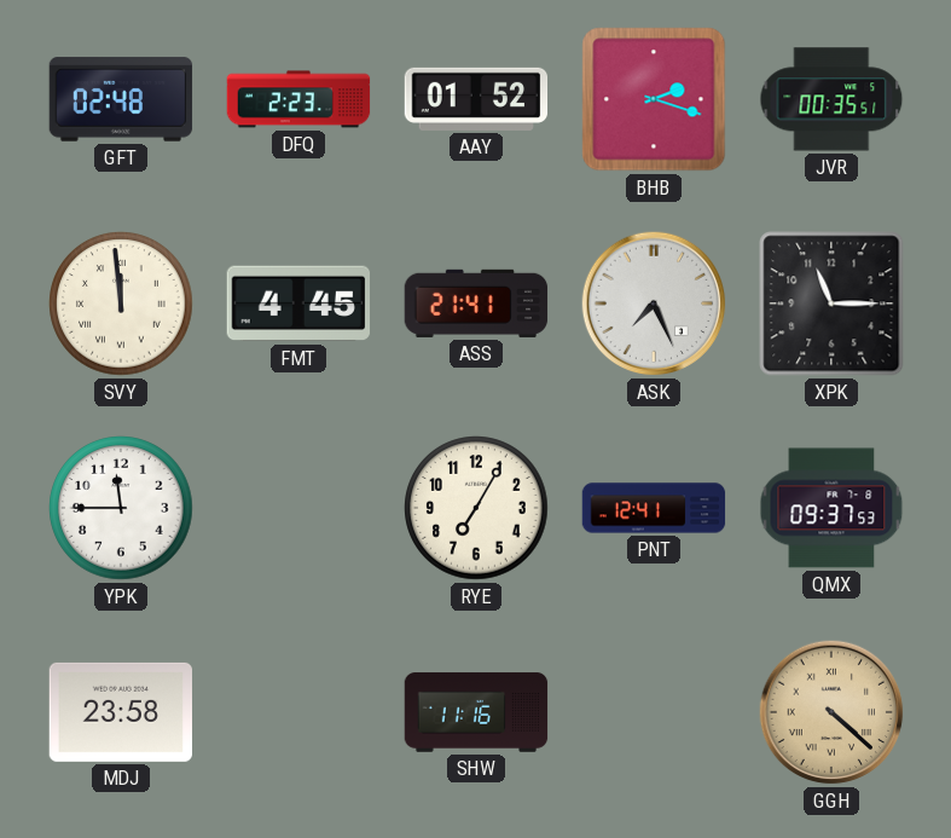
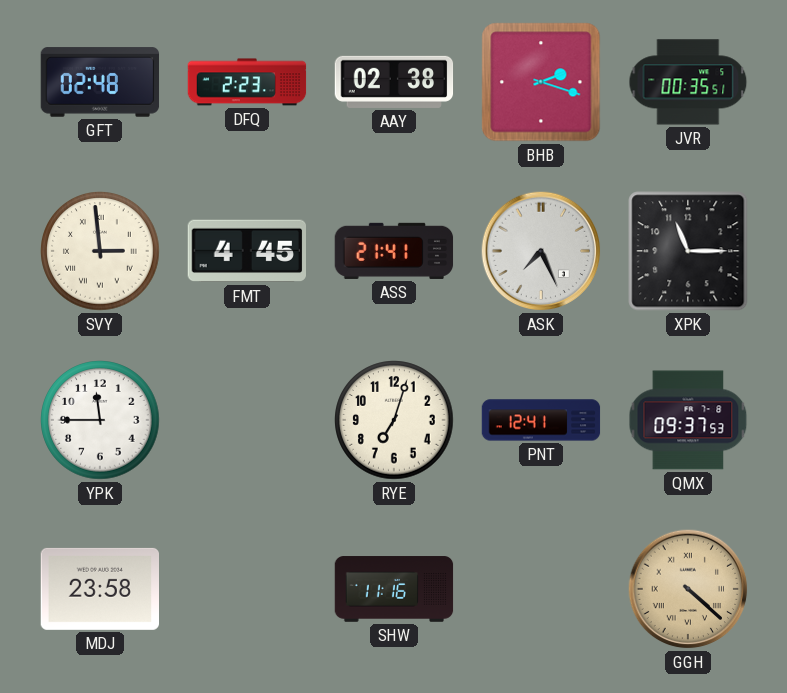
AAY: 01:52 -> 02:38
SVY: 11:59 -> 2:59
RYE: 7:05 -> 7:03
